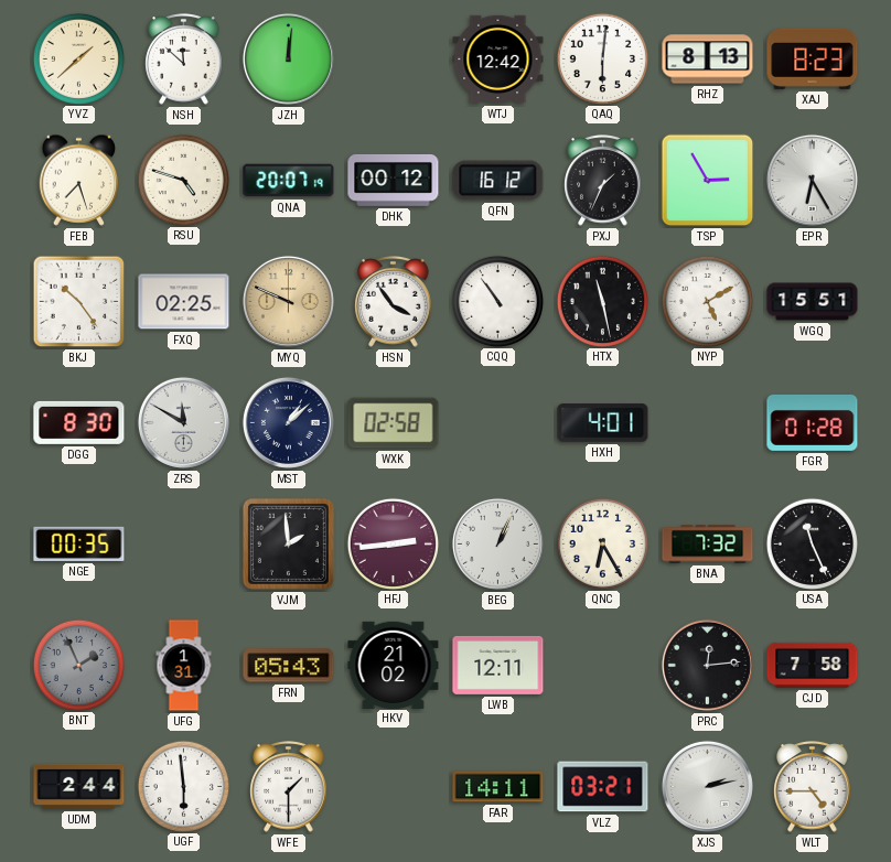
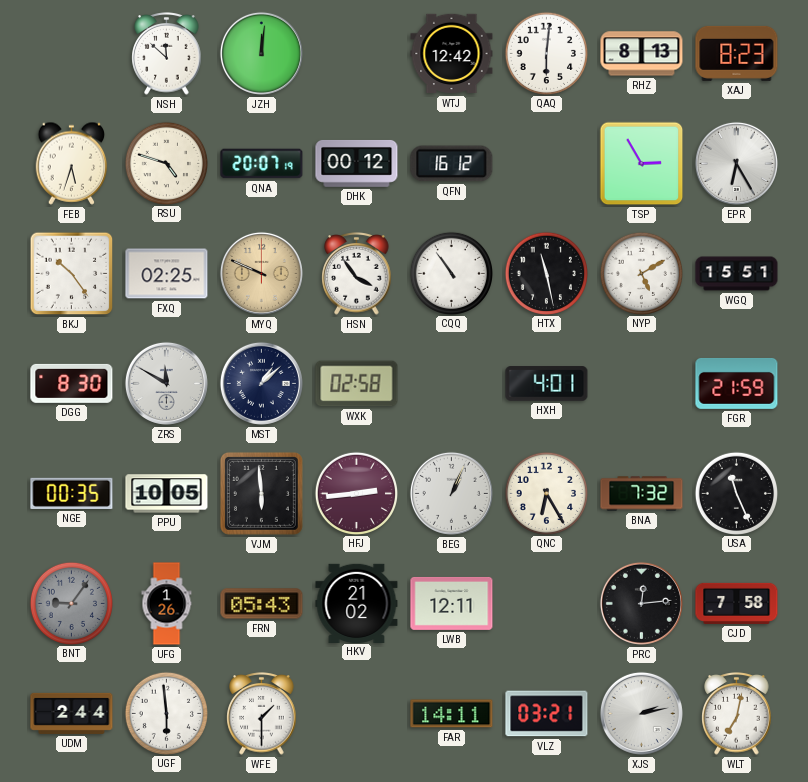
YVZ: 1:38 -> none
FEB: 7:27 -> 5:33
PXJ: 1:34 -> none
FGR: 01:28 -> 21:59
PPU: none -> 10:05
VJM: 1:59 -> 5:59
BNT: 1:56 -> 9:06
UFG: 1:31 -> 1:26
WLT: 4:45 -> 7:02
